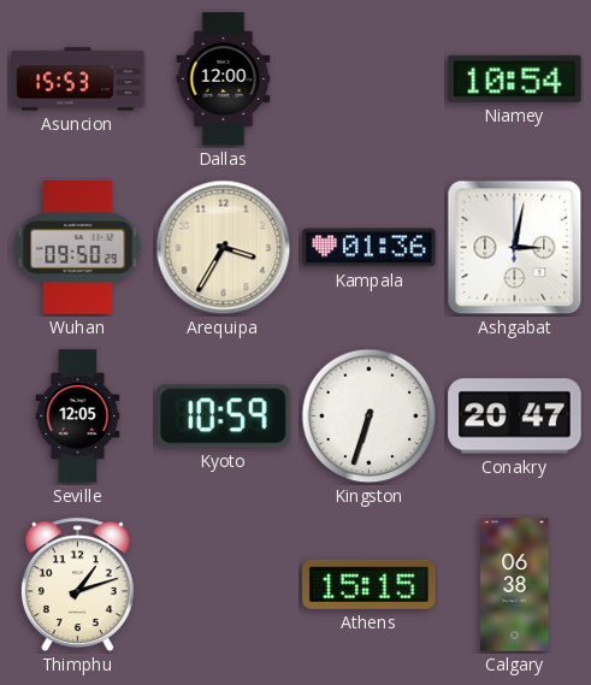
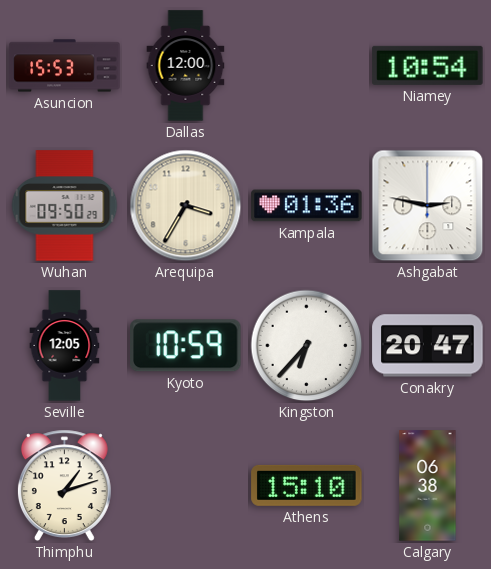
Ashgabat: 3:02 -> 2:47
Kingston: 6:33 -> 6:37
Athens: 15:15 -> 15:10
